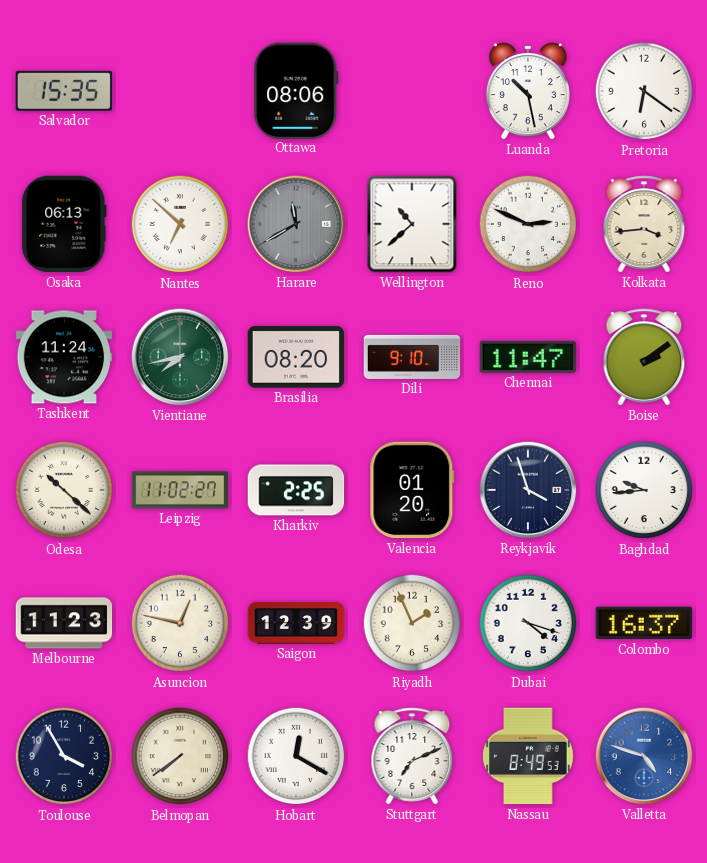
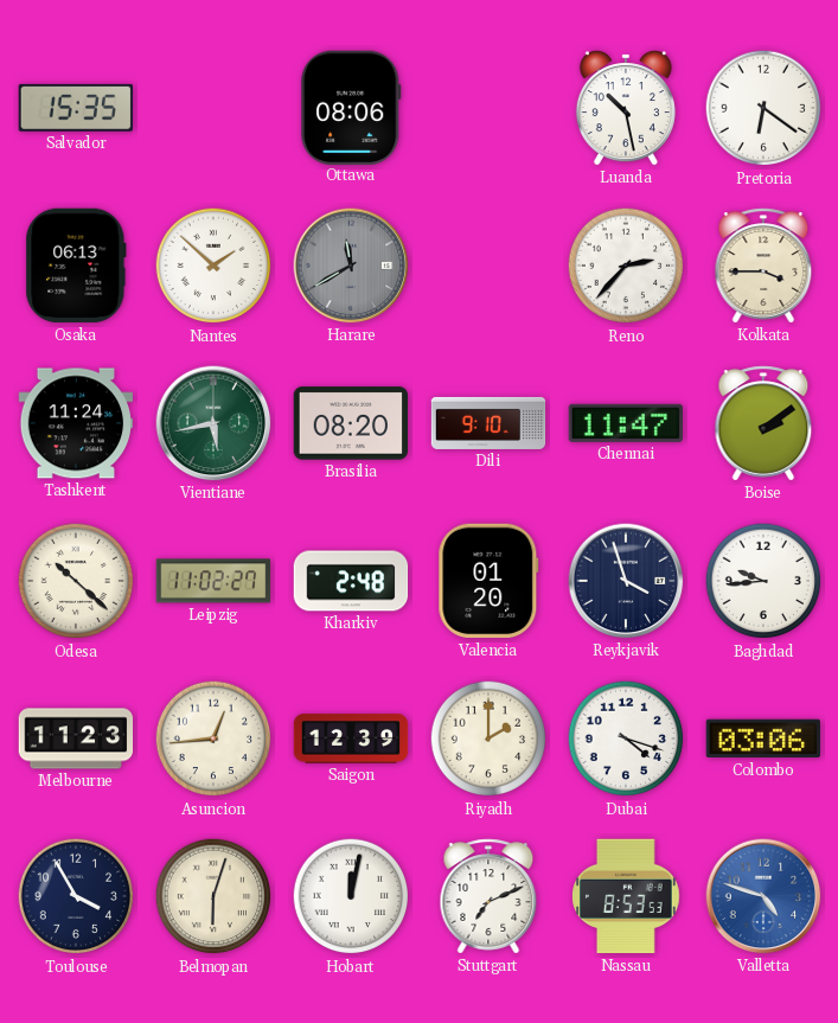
Nantes: 6:52 -> 1:52
Wellington: 10:38 -> none
Reno: 2:49 -> 2:37
Kolkata: 3:44 -> 3:45
Vientiane: 7:43 -> 5:43
Kharkiv: 2:25 -> 2:48
Asuncion: 12:47 -> 12:44
Riyadh: 1:56 -> 2:00
Colombo: 16:37 -> 03:06
Belmopan: 7:39 -> 6:03
Hobart: 12:20 -> 12:02
Nassau: 8:49 -> 8:53
